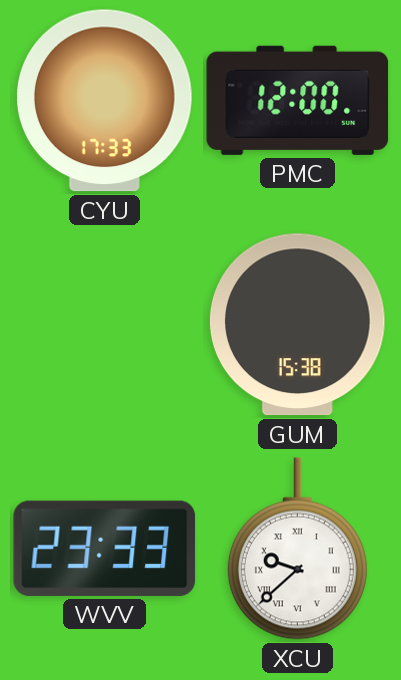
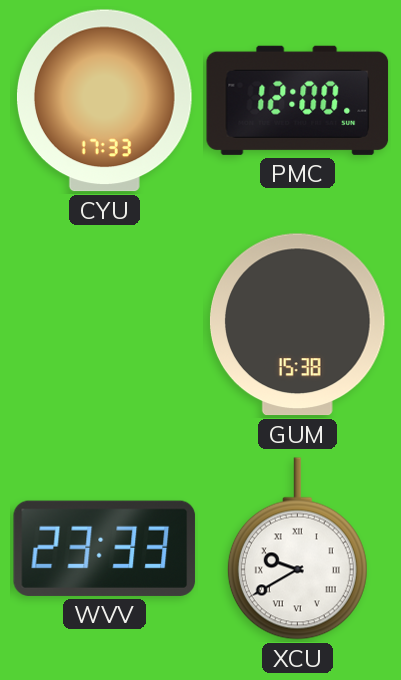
XCU: 9:38 -> 9:40
